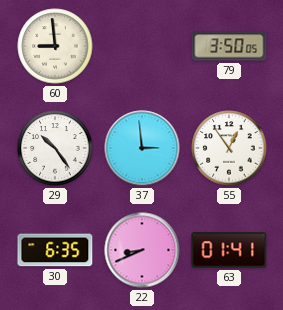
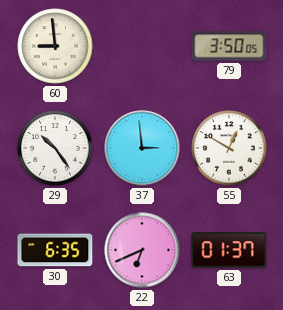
55: 12:54 -> 12:50
22: 8:41 -> 6:41
63: 01:41 -> 01:37
